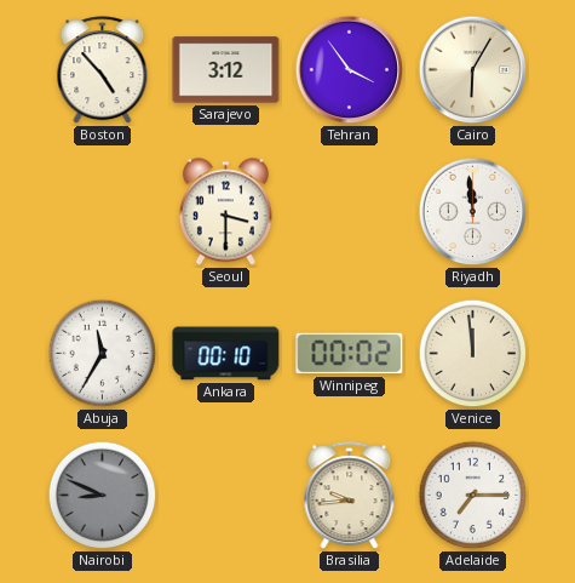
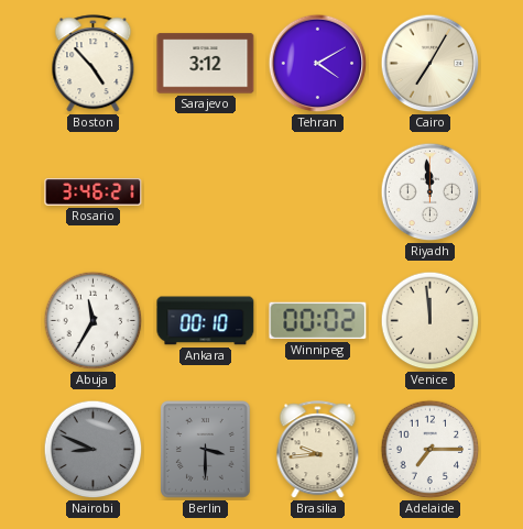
Tehran: 3:54 -> 4:10
Cairo: 6:05 -> 7:05
Rosario: none -> 3:46
Seoul: 3:30 -> none
Berlin: none -> 3:30
